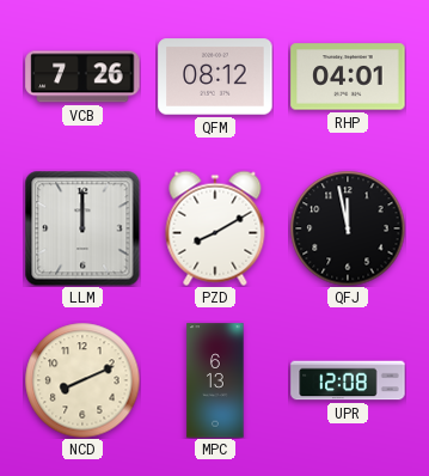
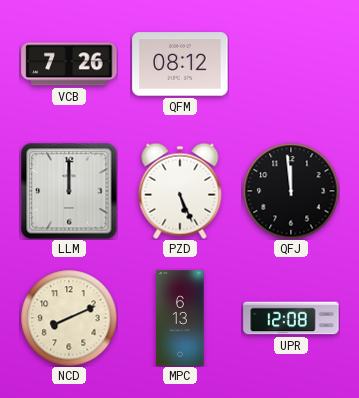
RHP: 04:01 -> none
PZD: 8:10 -> 5:26
QFJ: 11:58 -> 11:59
